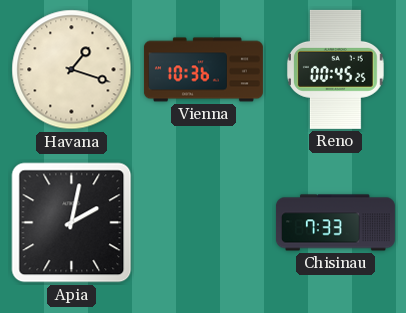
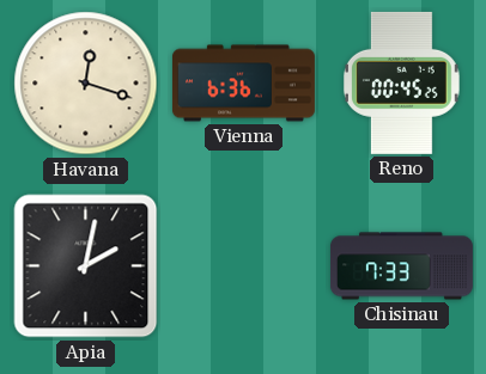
Havana: 1:18 -> 12:18
Vienna: 10:36 -> 6:36
